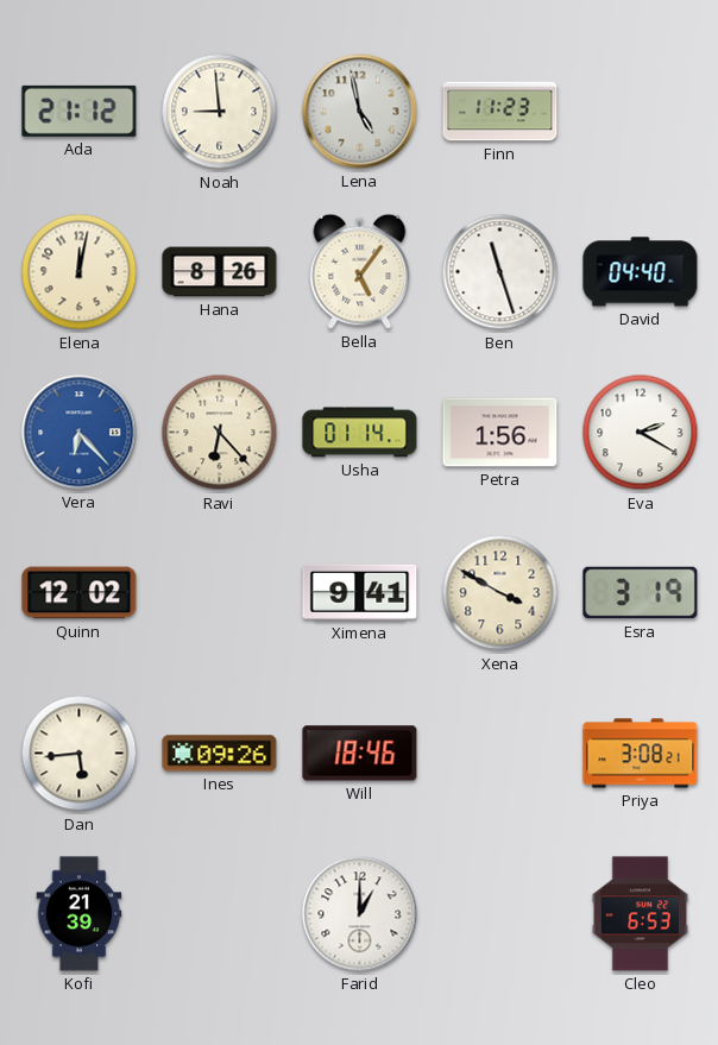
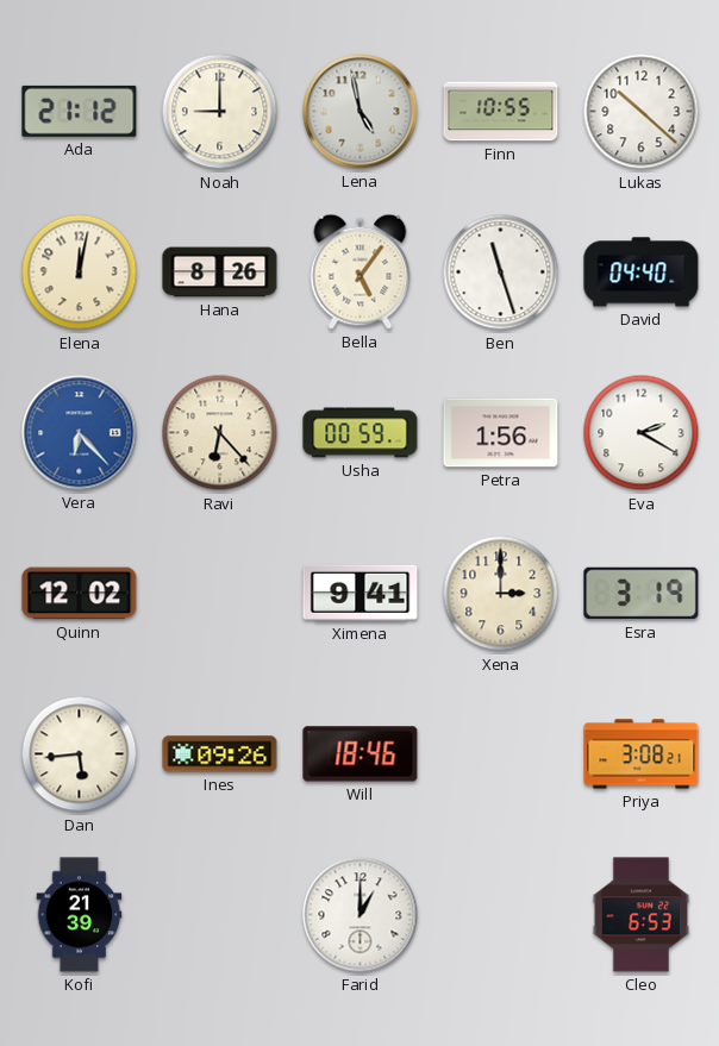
Noah: 8:59 -> 9:00
Finn: 11:23 -> 10:55
Lukas: none -> 10:22
Usha: 01:14 -> 00:59
Xena: 3:50 -> 3:00
